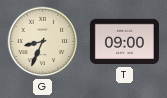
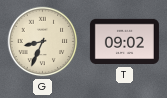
T: 09:00 -> 09:02
